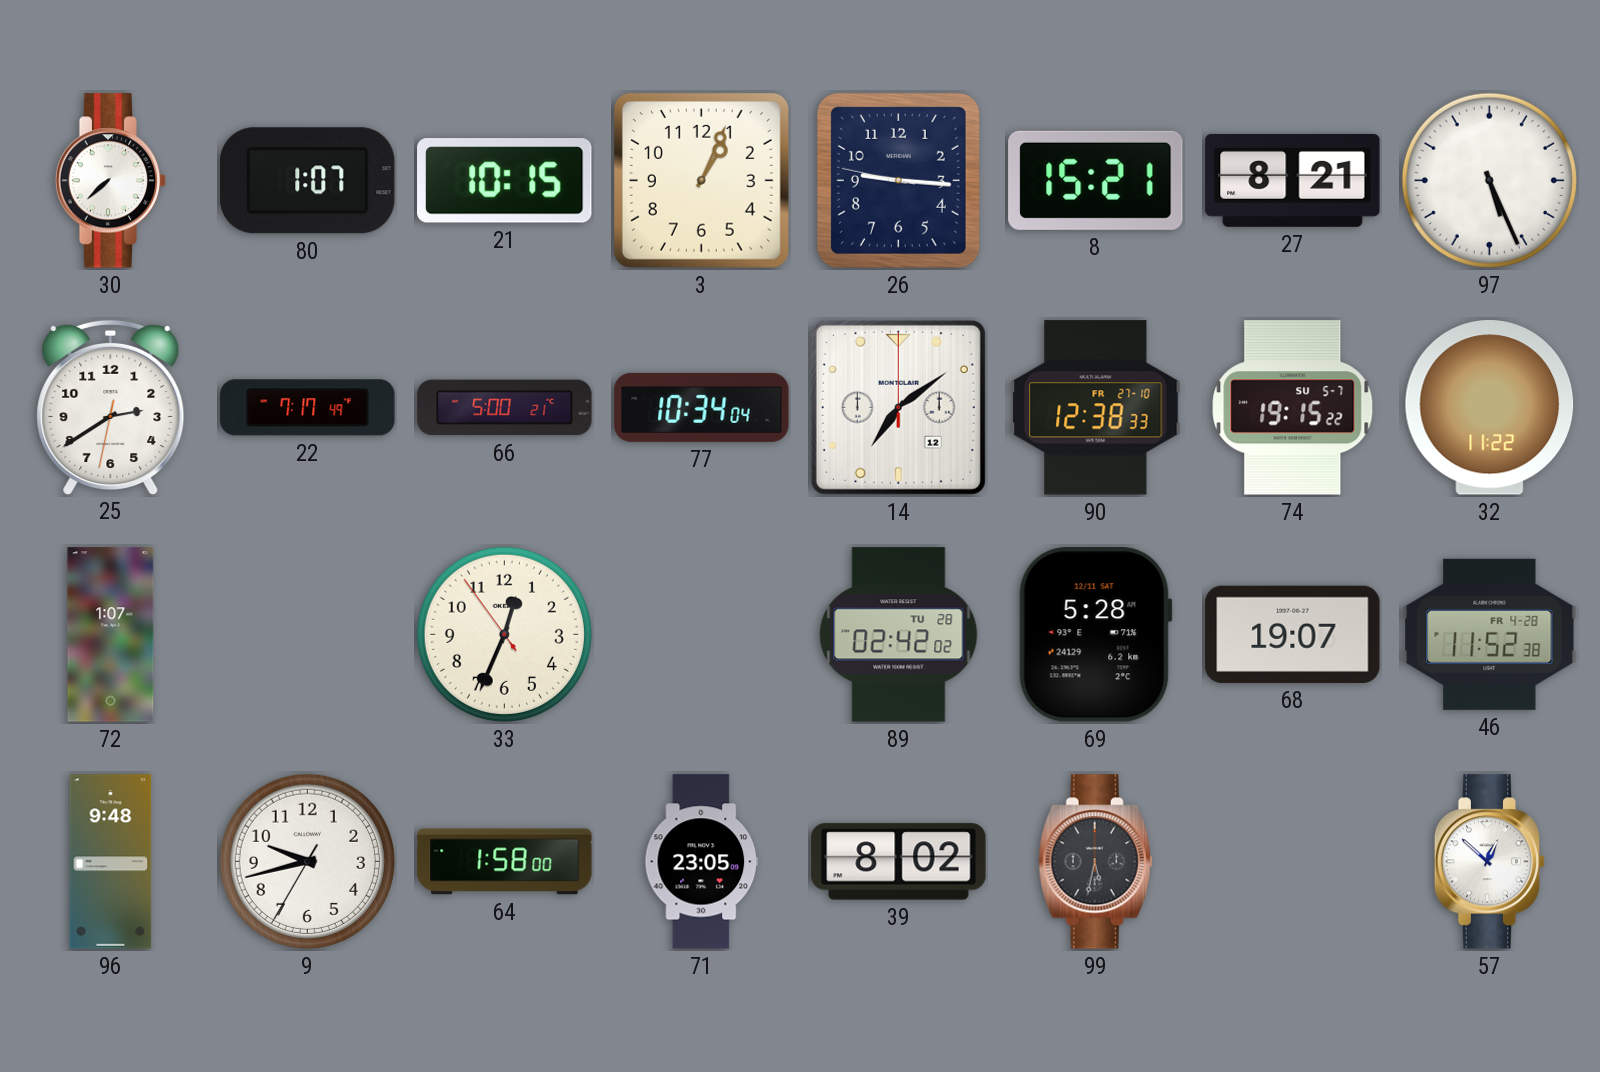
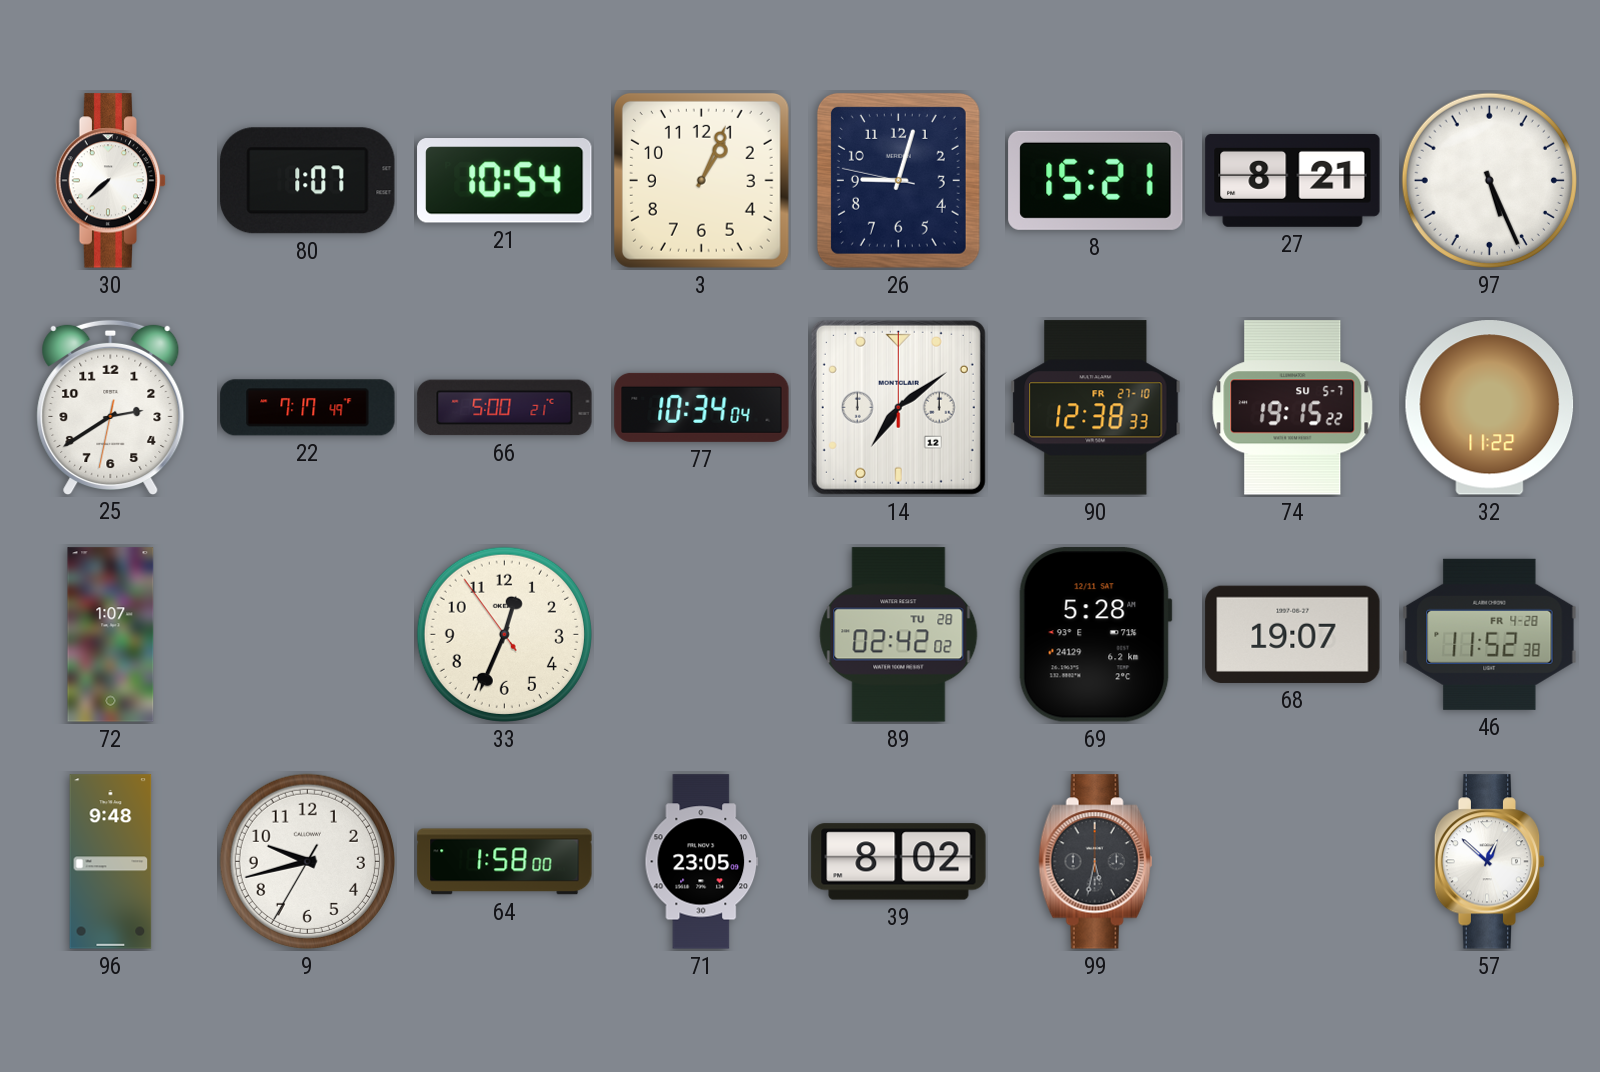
21: 10:15 -> 10:54
26: 9:15 -> 9:02
